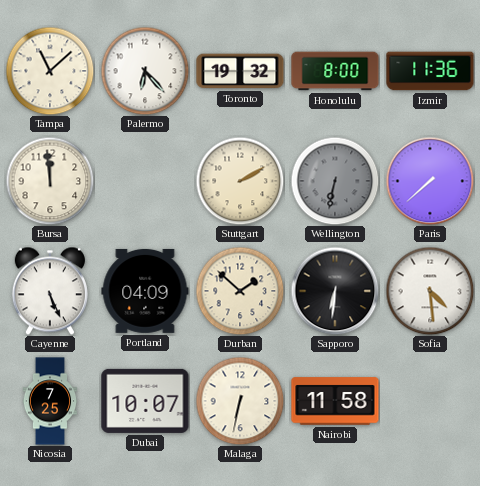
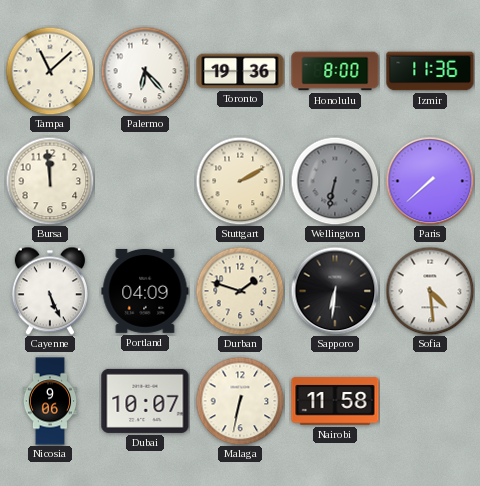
Toronto: 19:32 -> 19:36
Durban: 1:52 -> 1:48
Nicosia: 7:25 -> 9:06
